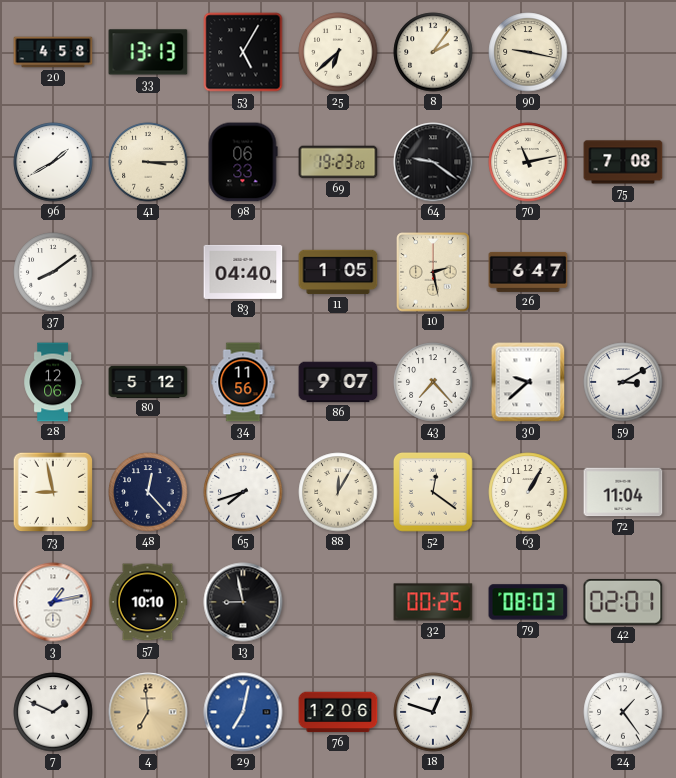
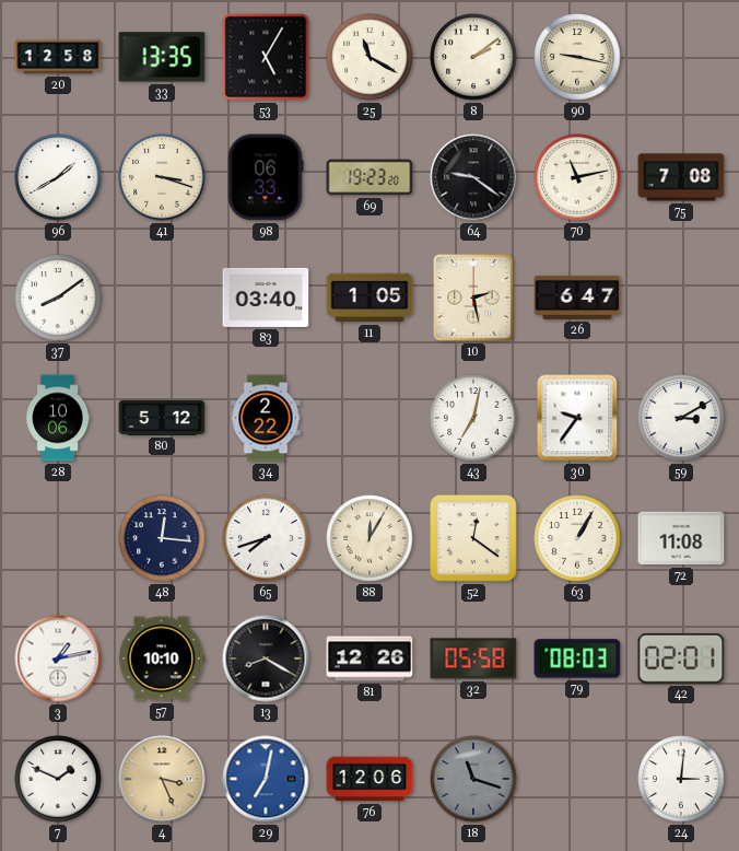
20: 4:58 -> 12:58
33: 13:13 -> 13:35
25: 6:38 -> 11:20
8: 2:06 -> 2:09
41: 3:15 -> 3:18
83: 04:40 -> 03:40
28: 12:06 -> 10:06
34: 11:56 -> 2:22
86: 9:07 -> none
43: 7:23 -> 7:02
30: 9:38 -> 9:36
73: 8:58 -> none
48: 12:23 -> 12:16
72: 11:04 -> 11:08
13: 8:58 -> 8:20
81: none -> 12:26
32: 00:25 -> 05:58
4: 6:59 -> 3:26
18: 12:48 -> 11:18
18 dial: white -> grey
24: 1:24 -> 3:01
